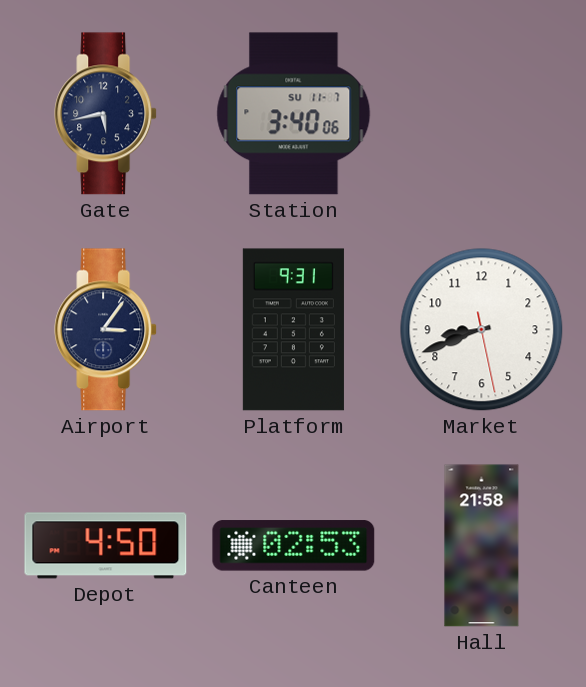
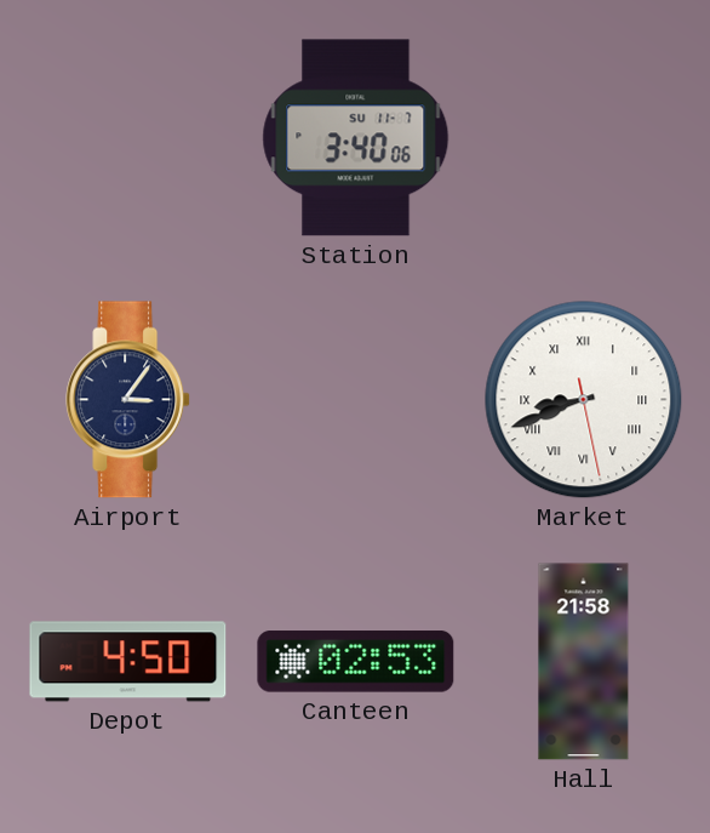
Gate: 5:43 -> none
Platform: 9:31 -> none
Market numerals: Arabic -> Roman
